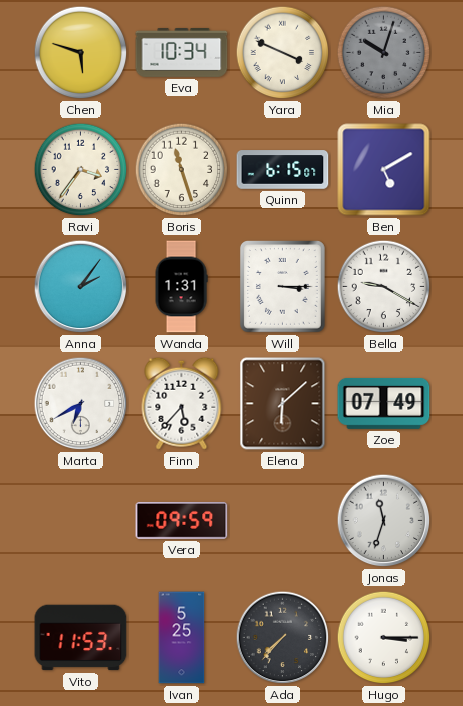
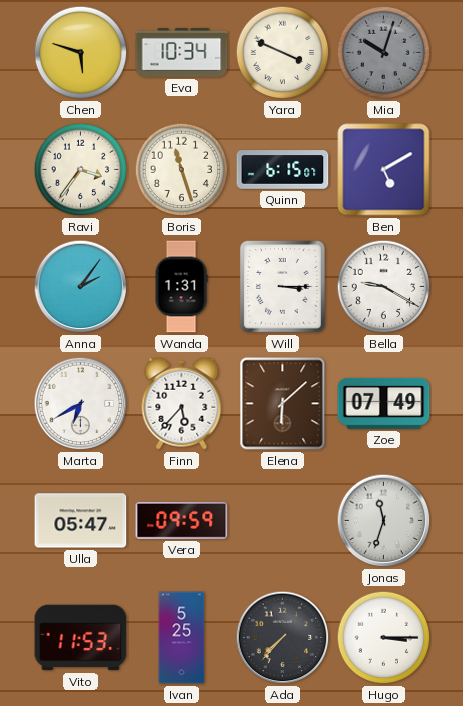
Ulla: none -> 05:47
